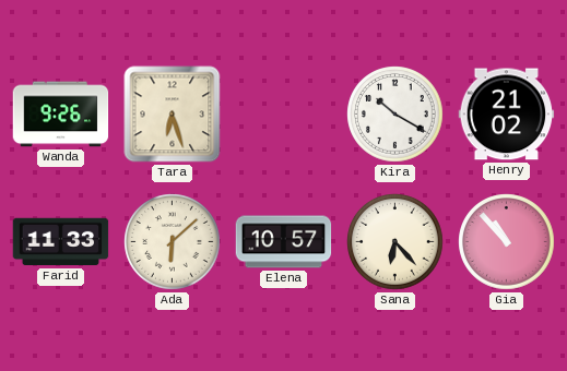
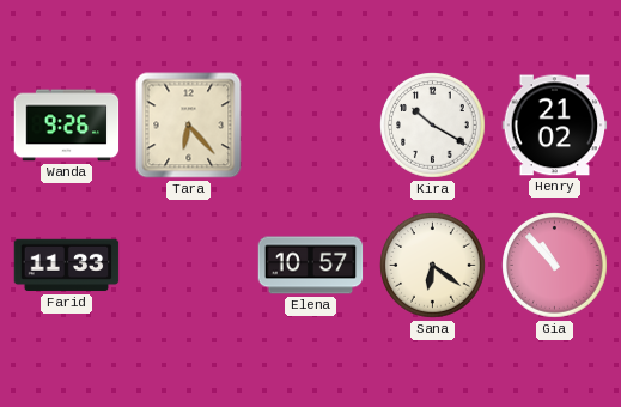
Tara: 6:27 -> 6:23
Ada: 6:08 -> none
Sana: 6:23 -> 6:21
